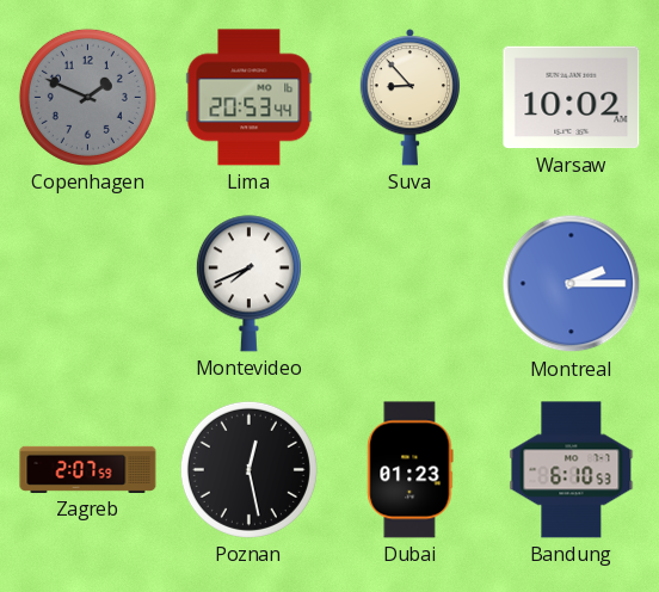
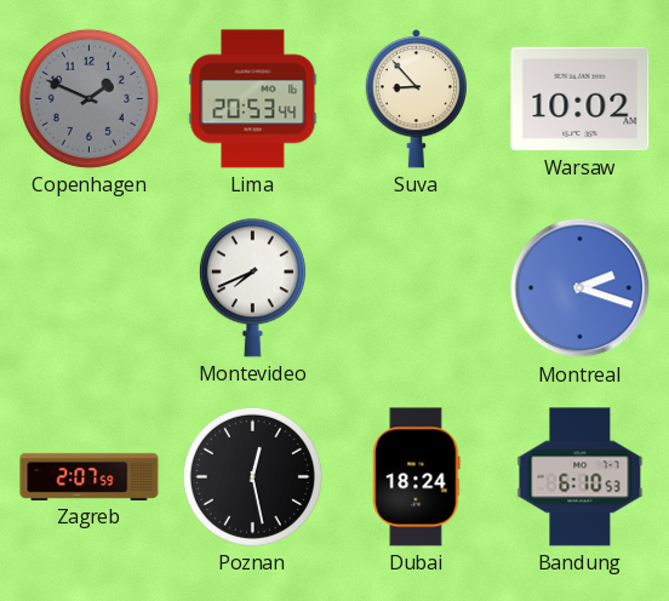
Montreal: 2:15 -> 2:18
Dubai: 01:23 -> 18:24
